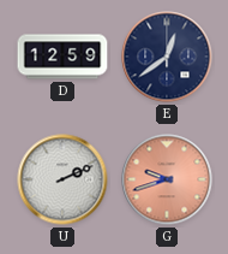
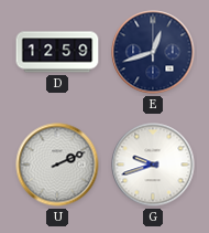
E: 12:39 -> 12:42
G dial: salmon -> white
